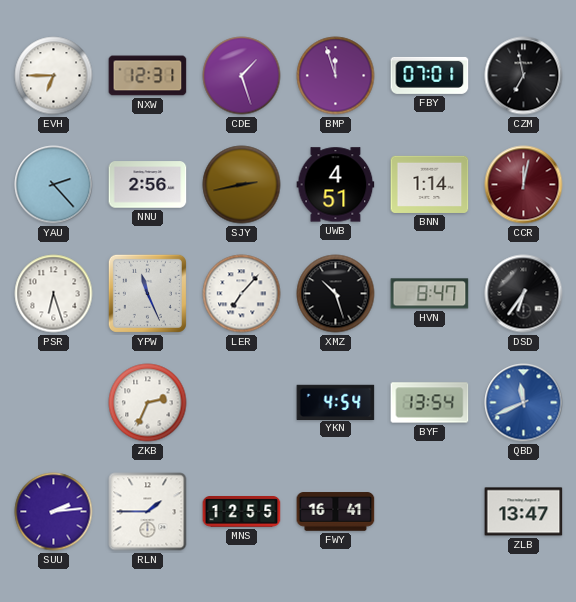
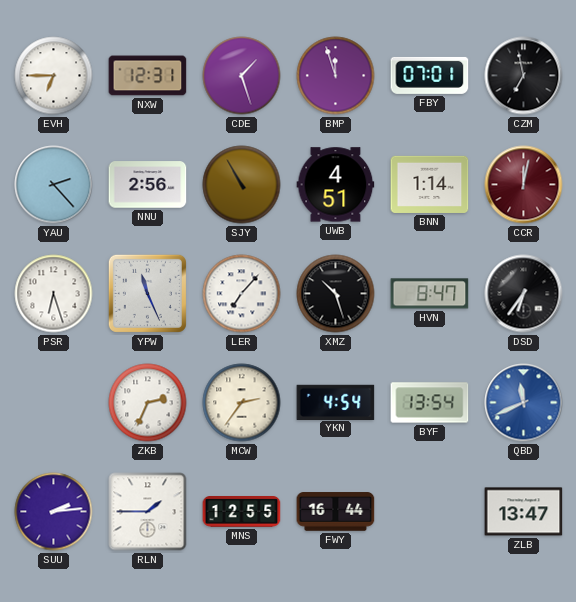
SJY: 2:43 -> 10:55
MCW: none -> 2:36
FWY: 16:41 -> 16:44
